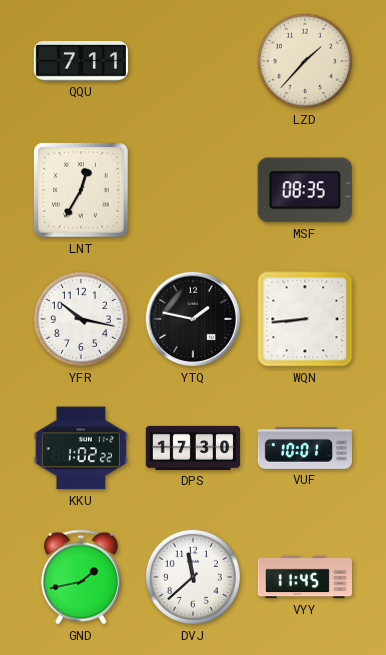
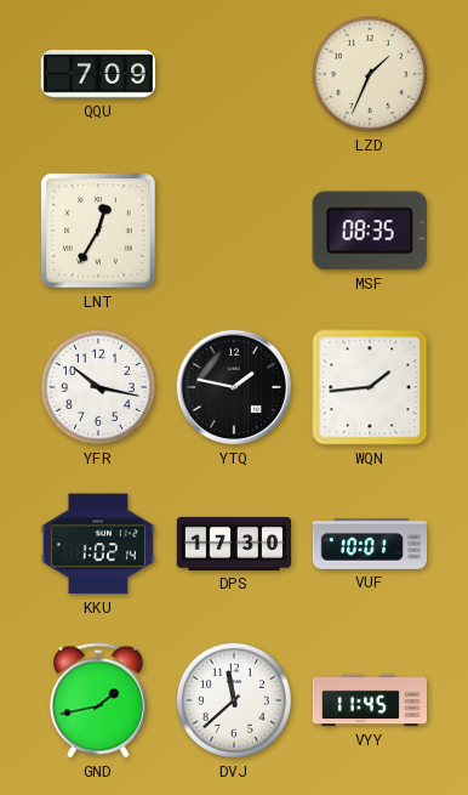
QQU: 7:11 -> 7:09
LZD: 1:37 -> 1:34
WQN: 8:44 -> 1:44
KKU: 1:02:22 -> 1:02:14
